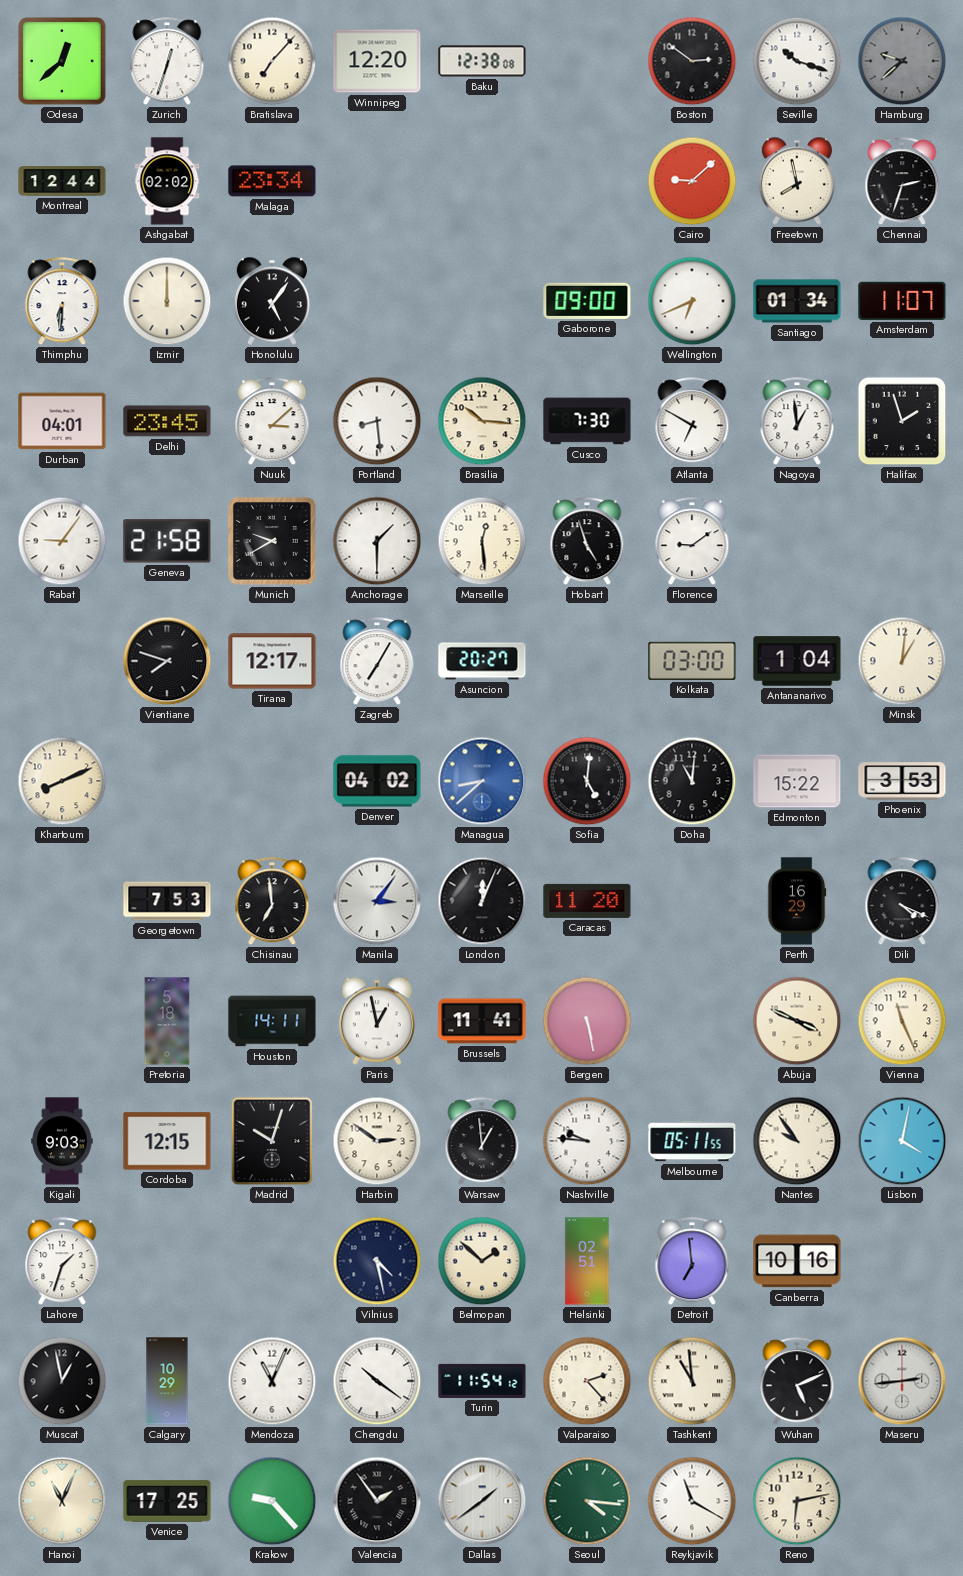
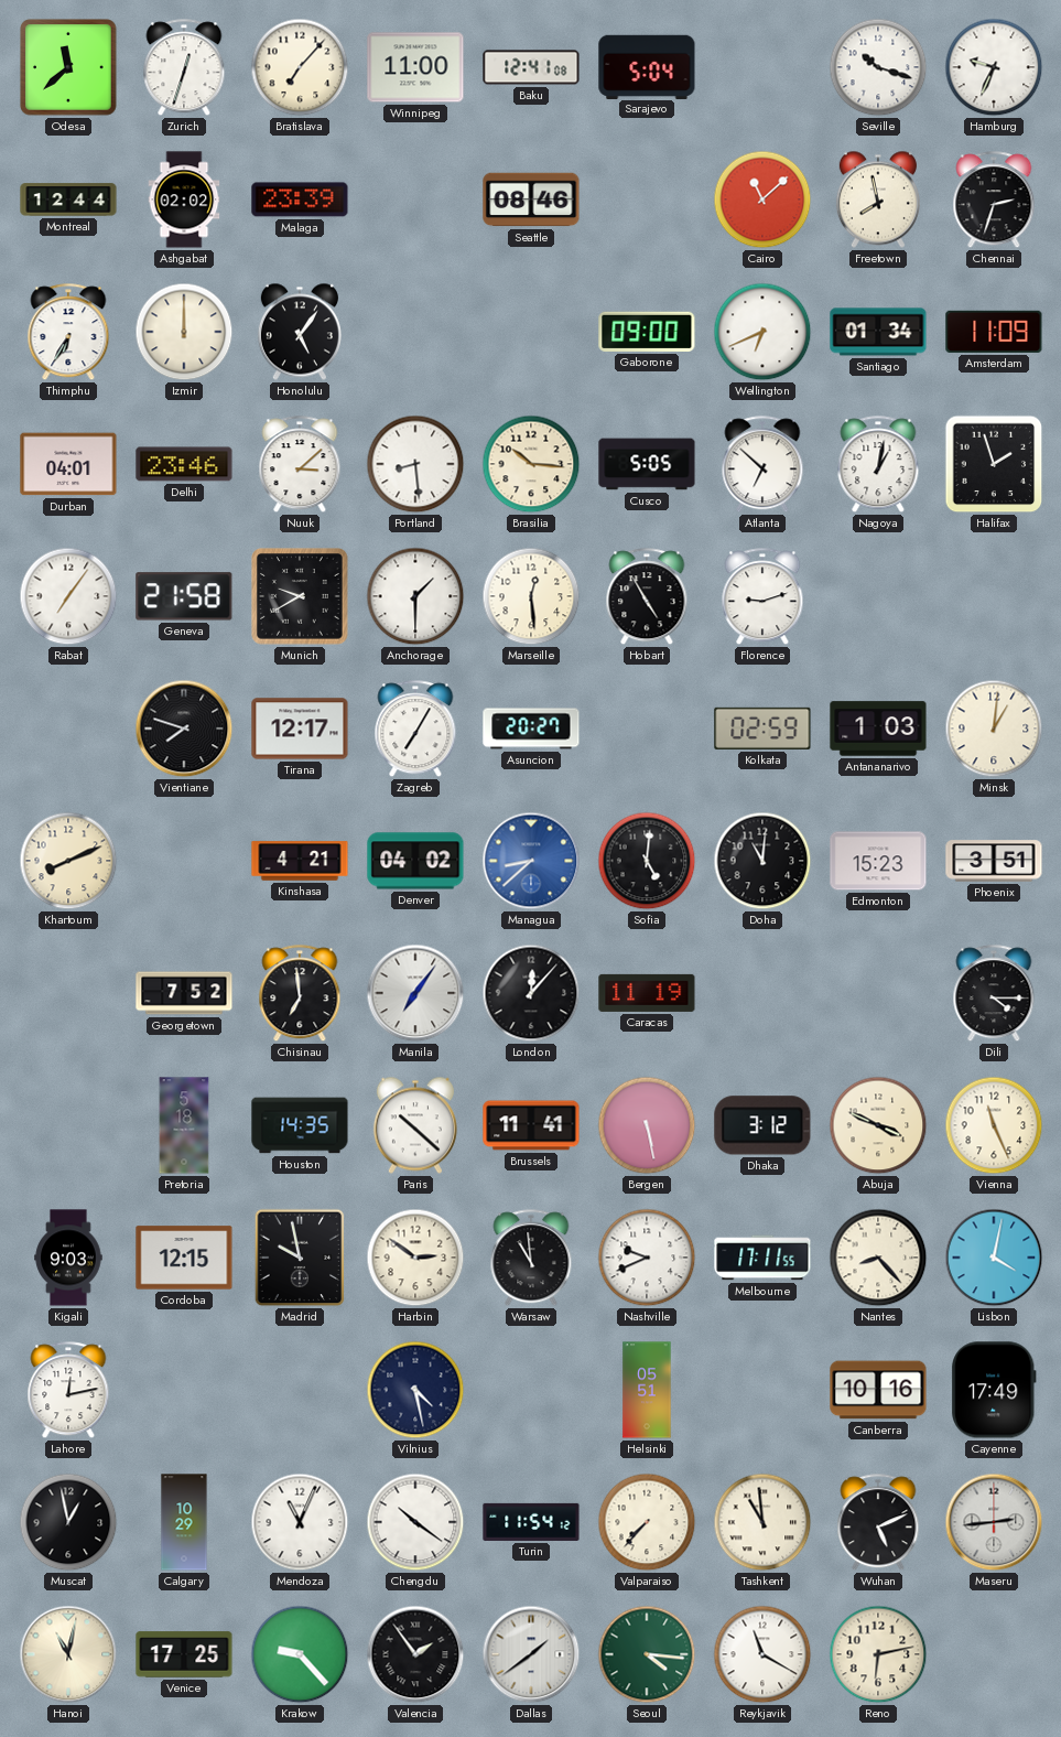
Odesa: 12:38 -> 11:38
Winnipeg: 12:20 -> 11:00
Baku: 12:38 -> 12:41
Sarajevo: none -> 5:04
Boston: 2:51 -> none
Hamburg: 9:38 -> 9:34
Hamburg dial: grey -> white
Malaga: 23:34 -> 23:39
Seattle: none -> 08:46
Cairo: 9:08 -> 11:08
Thimphu: 6:31 -> 6:35
Amsterdam: 11:07 -> 11:09
Delhi: 23:45 -> 23:46
Cusco: 7:30 -> 5:05
Atlanta: 6:50 -> 6:52
Nagoya: 12:59 -> 1:02
Rabat: 9:06 -> 7:06
Hobart: 4:57 -> 4:55
Florence: 9:09 -> 9:12
Kolkata: 03:00 -> 02:59
Antananarivo: 1:04 -> 1:03
Kinshasa: none -> 4:21
Edmonton: 15:22 -> 15:23
Phoenix: 3:53 -> 3:51
Georgetown: 7:53 -> 7:52
Manila: 3:06 -> 7:06
London: 12:04 -> 12:07
Caracas: 11:20 -> 11:19
Perth: 16:29 -> none
Dili: 4:19 -> 4:15
Houston: 14:11 -> 14:35
Paris: 12:58 -> 10:22
Dhaka: none -> 3:12
Madrid: 10:03 -> 9:58
Warsaw: 12:59 -> 10:59
Nashville: 9:46 -> 9:41
Melbourne: 05:11 -> 17:11
Nantes: 9:54 -> 8:23
Lahore: 1:33 -> 12:13
Belmopan: 1:52 -> none
Helsinki: 02:51 -> 05:51
Detroit: 6:59 -> none
Cayenne: none -> 17:49
Valparaiso: 2:23 -> 7:37
Hanoi: 11:04 -> 11:02
